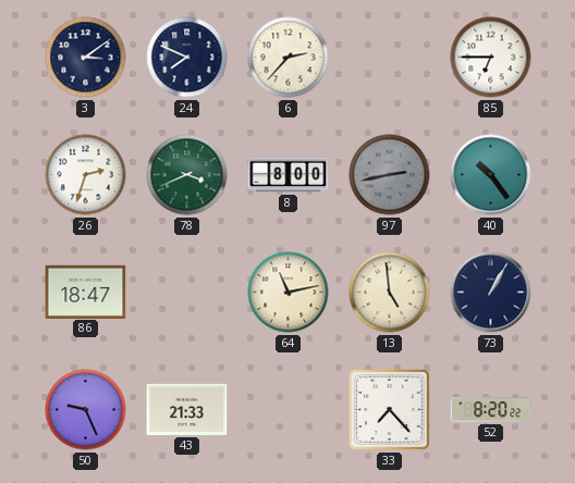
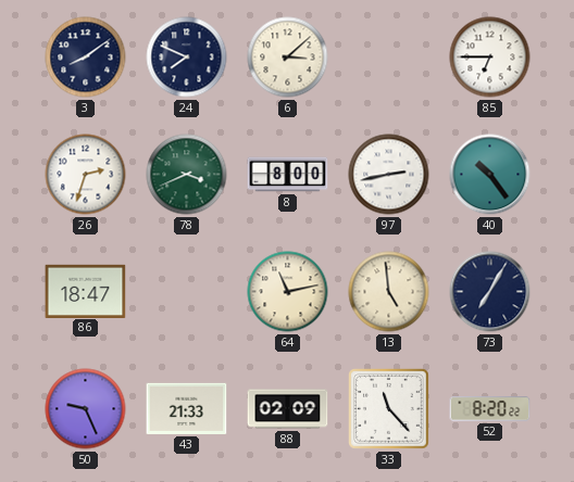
3: 3:09 -> 8:09
6: 2:37 -> 3:08
97 dial: grey -> white
73: 1:05 -> 7:05
88: none -> 02:09
33: 7:23 -> 11:23
